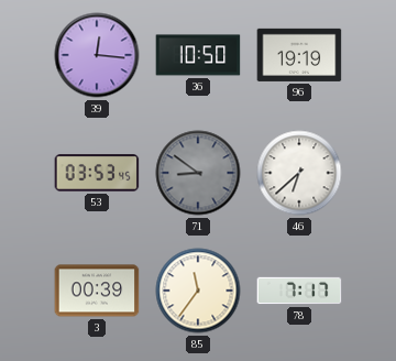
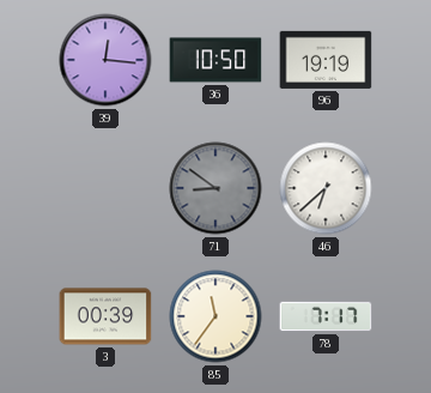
53: 03:53 -> none
